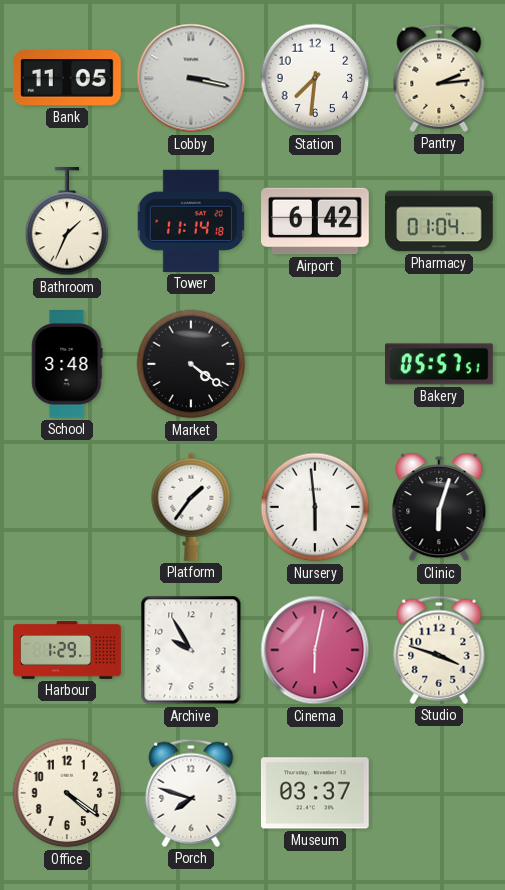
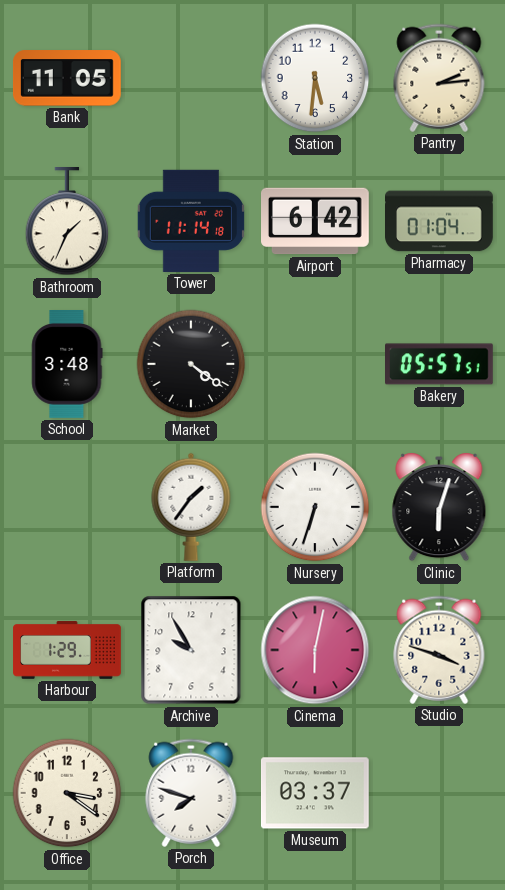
Lobby: 3:17 -> none
Station: 7:31 -> 5:31
Nursery: 5:59 -> 6:33
Office: 4:21 -> 3:21
